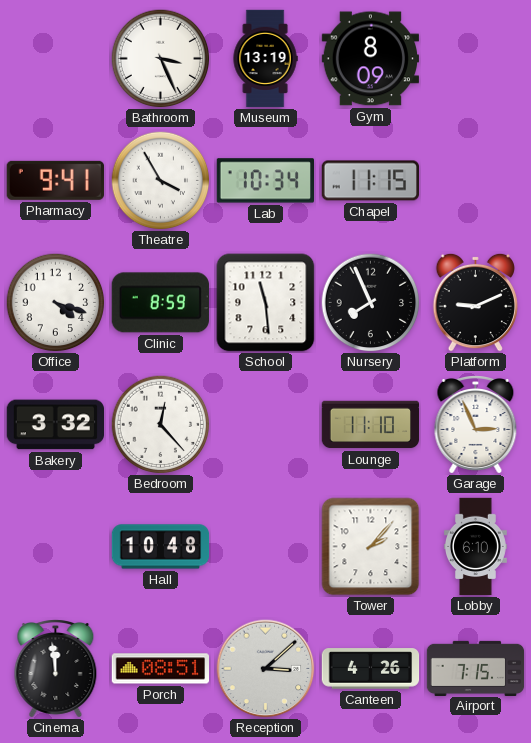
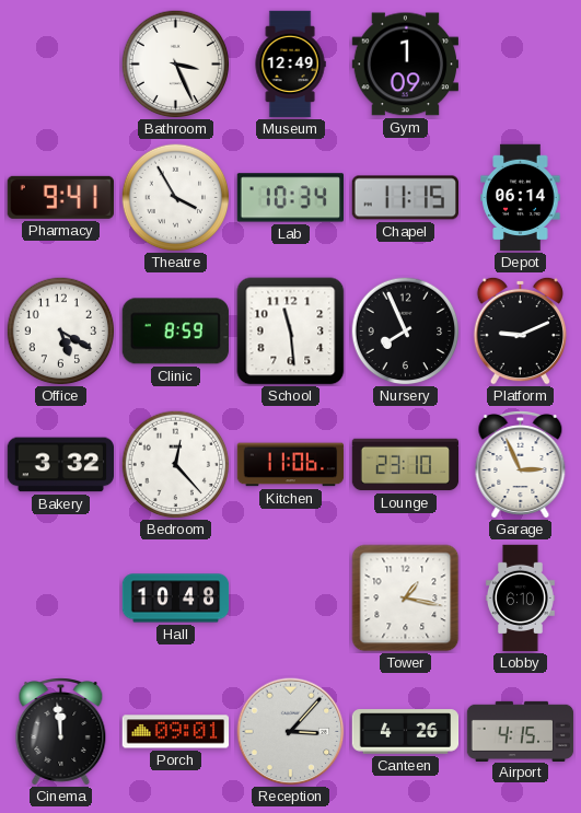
Museum: 13:19 -> 12:49
Gym: 8:09 -> 1:09
Depot: none -> 06:14
Office: 4:18 -> 5:20
Kitchen: none -> 11:06
Lounge: 11:10 -> 23:10
Tower: 2:07 -> 1:17
Porch: 08:51 -> 09:01
Reception: 3:08 -> 3:07
Airport: 7:15 -> 4:15
